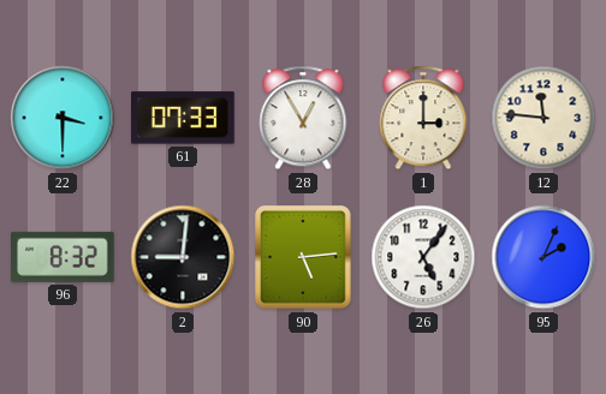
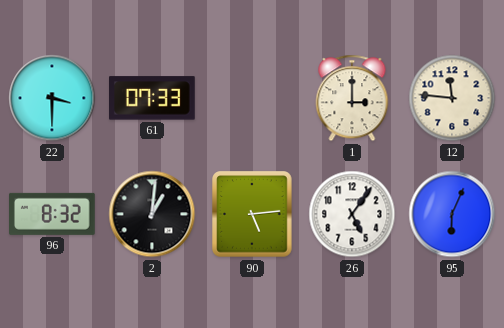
28: 12:55 -> none
2: 9:01 -> 1:01
95: 2:04 -> 6:04
